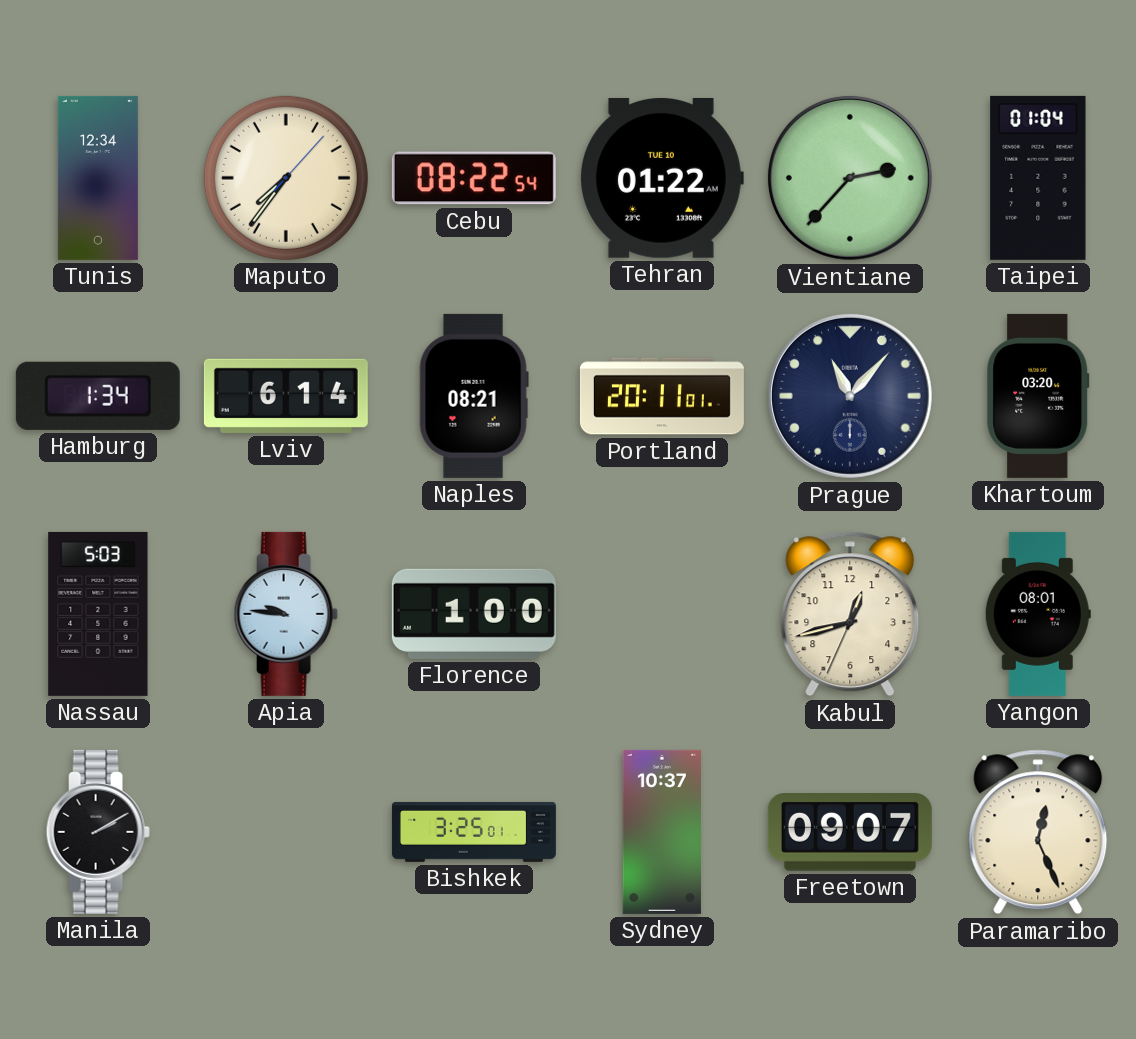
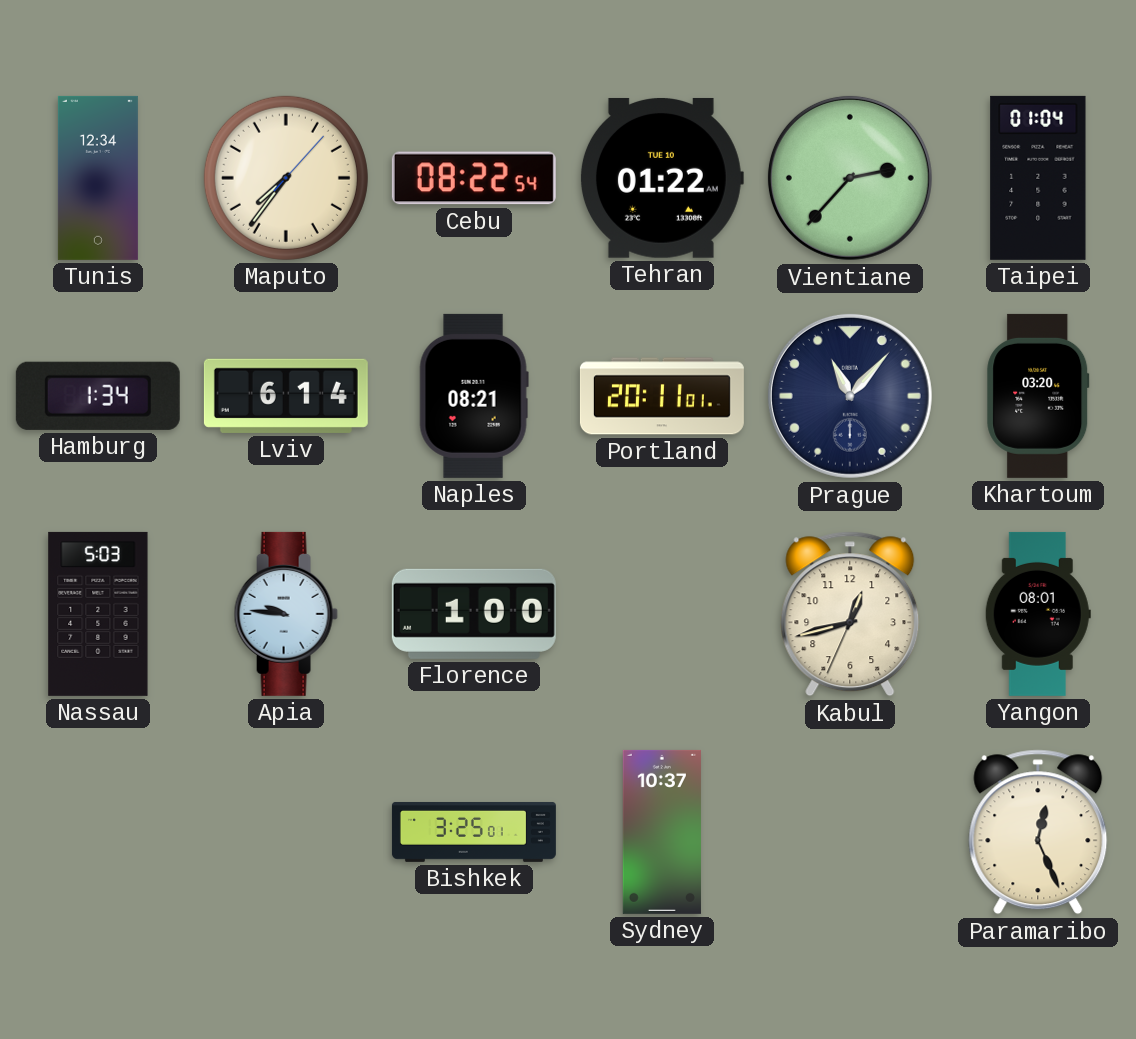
Manila: 2:10 -> none
Freetown: 09:07 -> none
